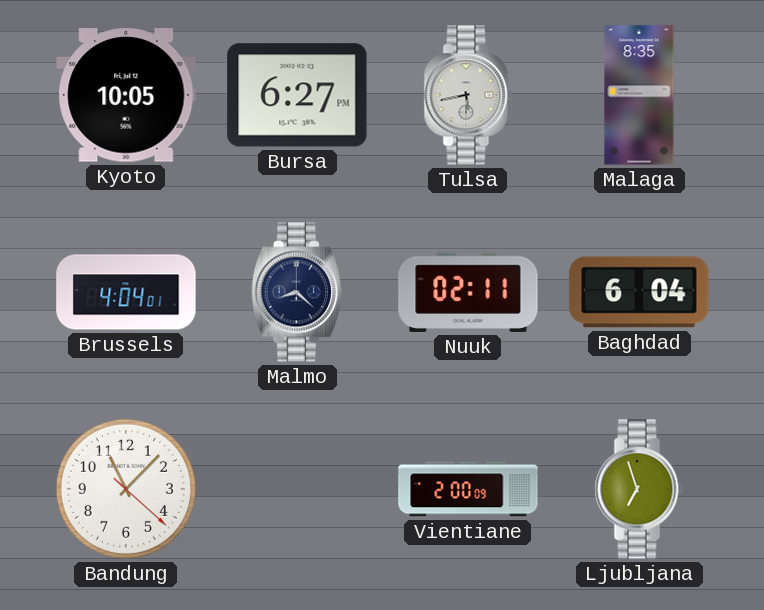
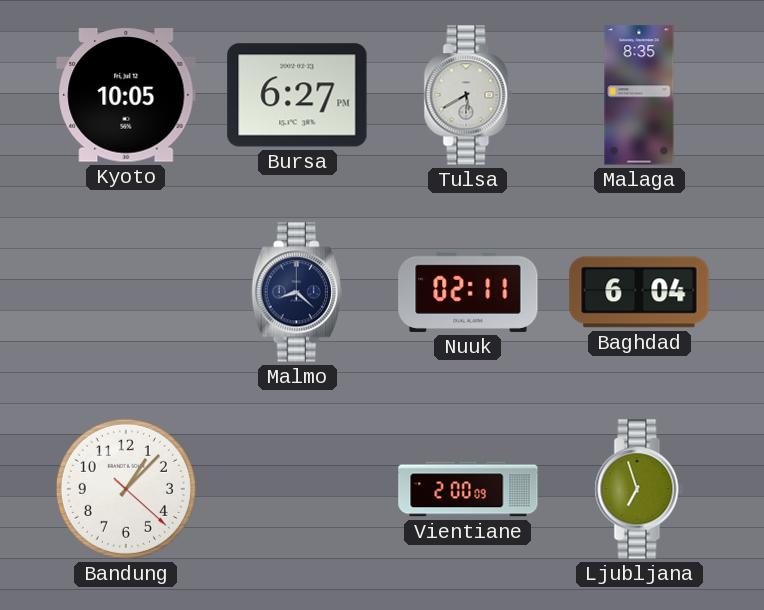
Tulsa: 5:43 -> 5:40
Brussels: 4:04 -> none
Bandung: 11:07 -> 1:07
